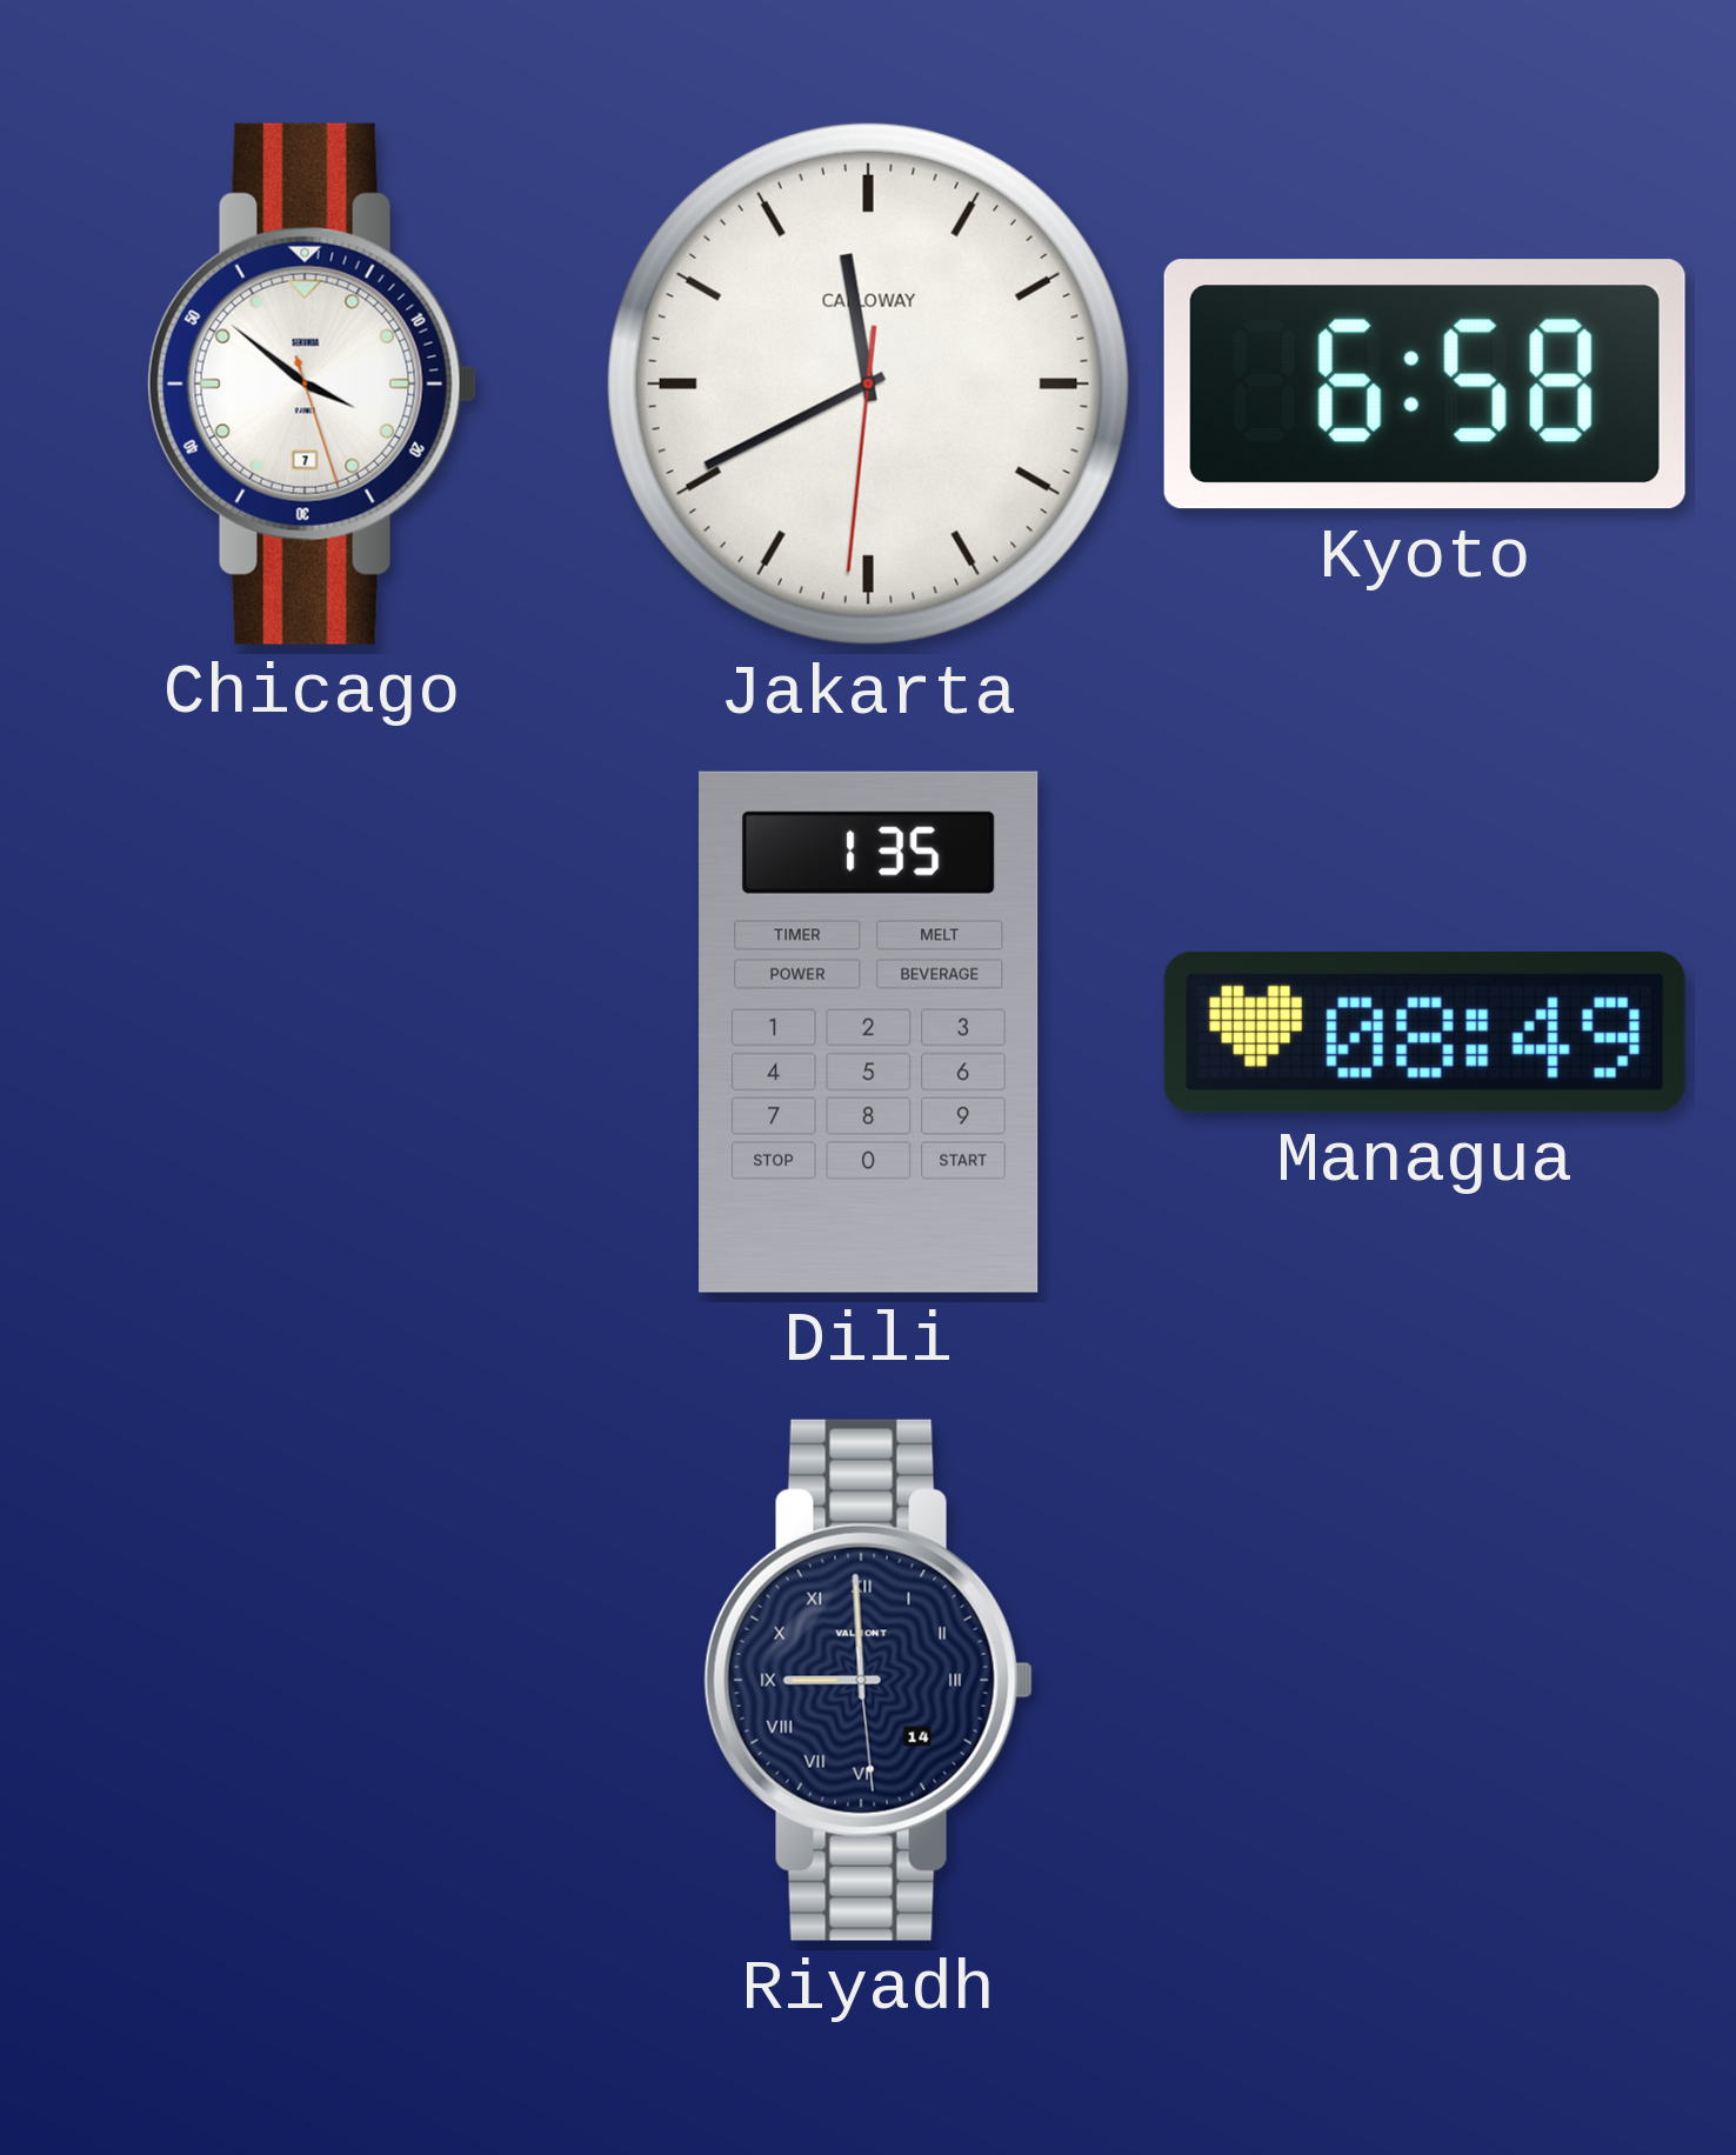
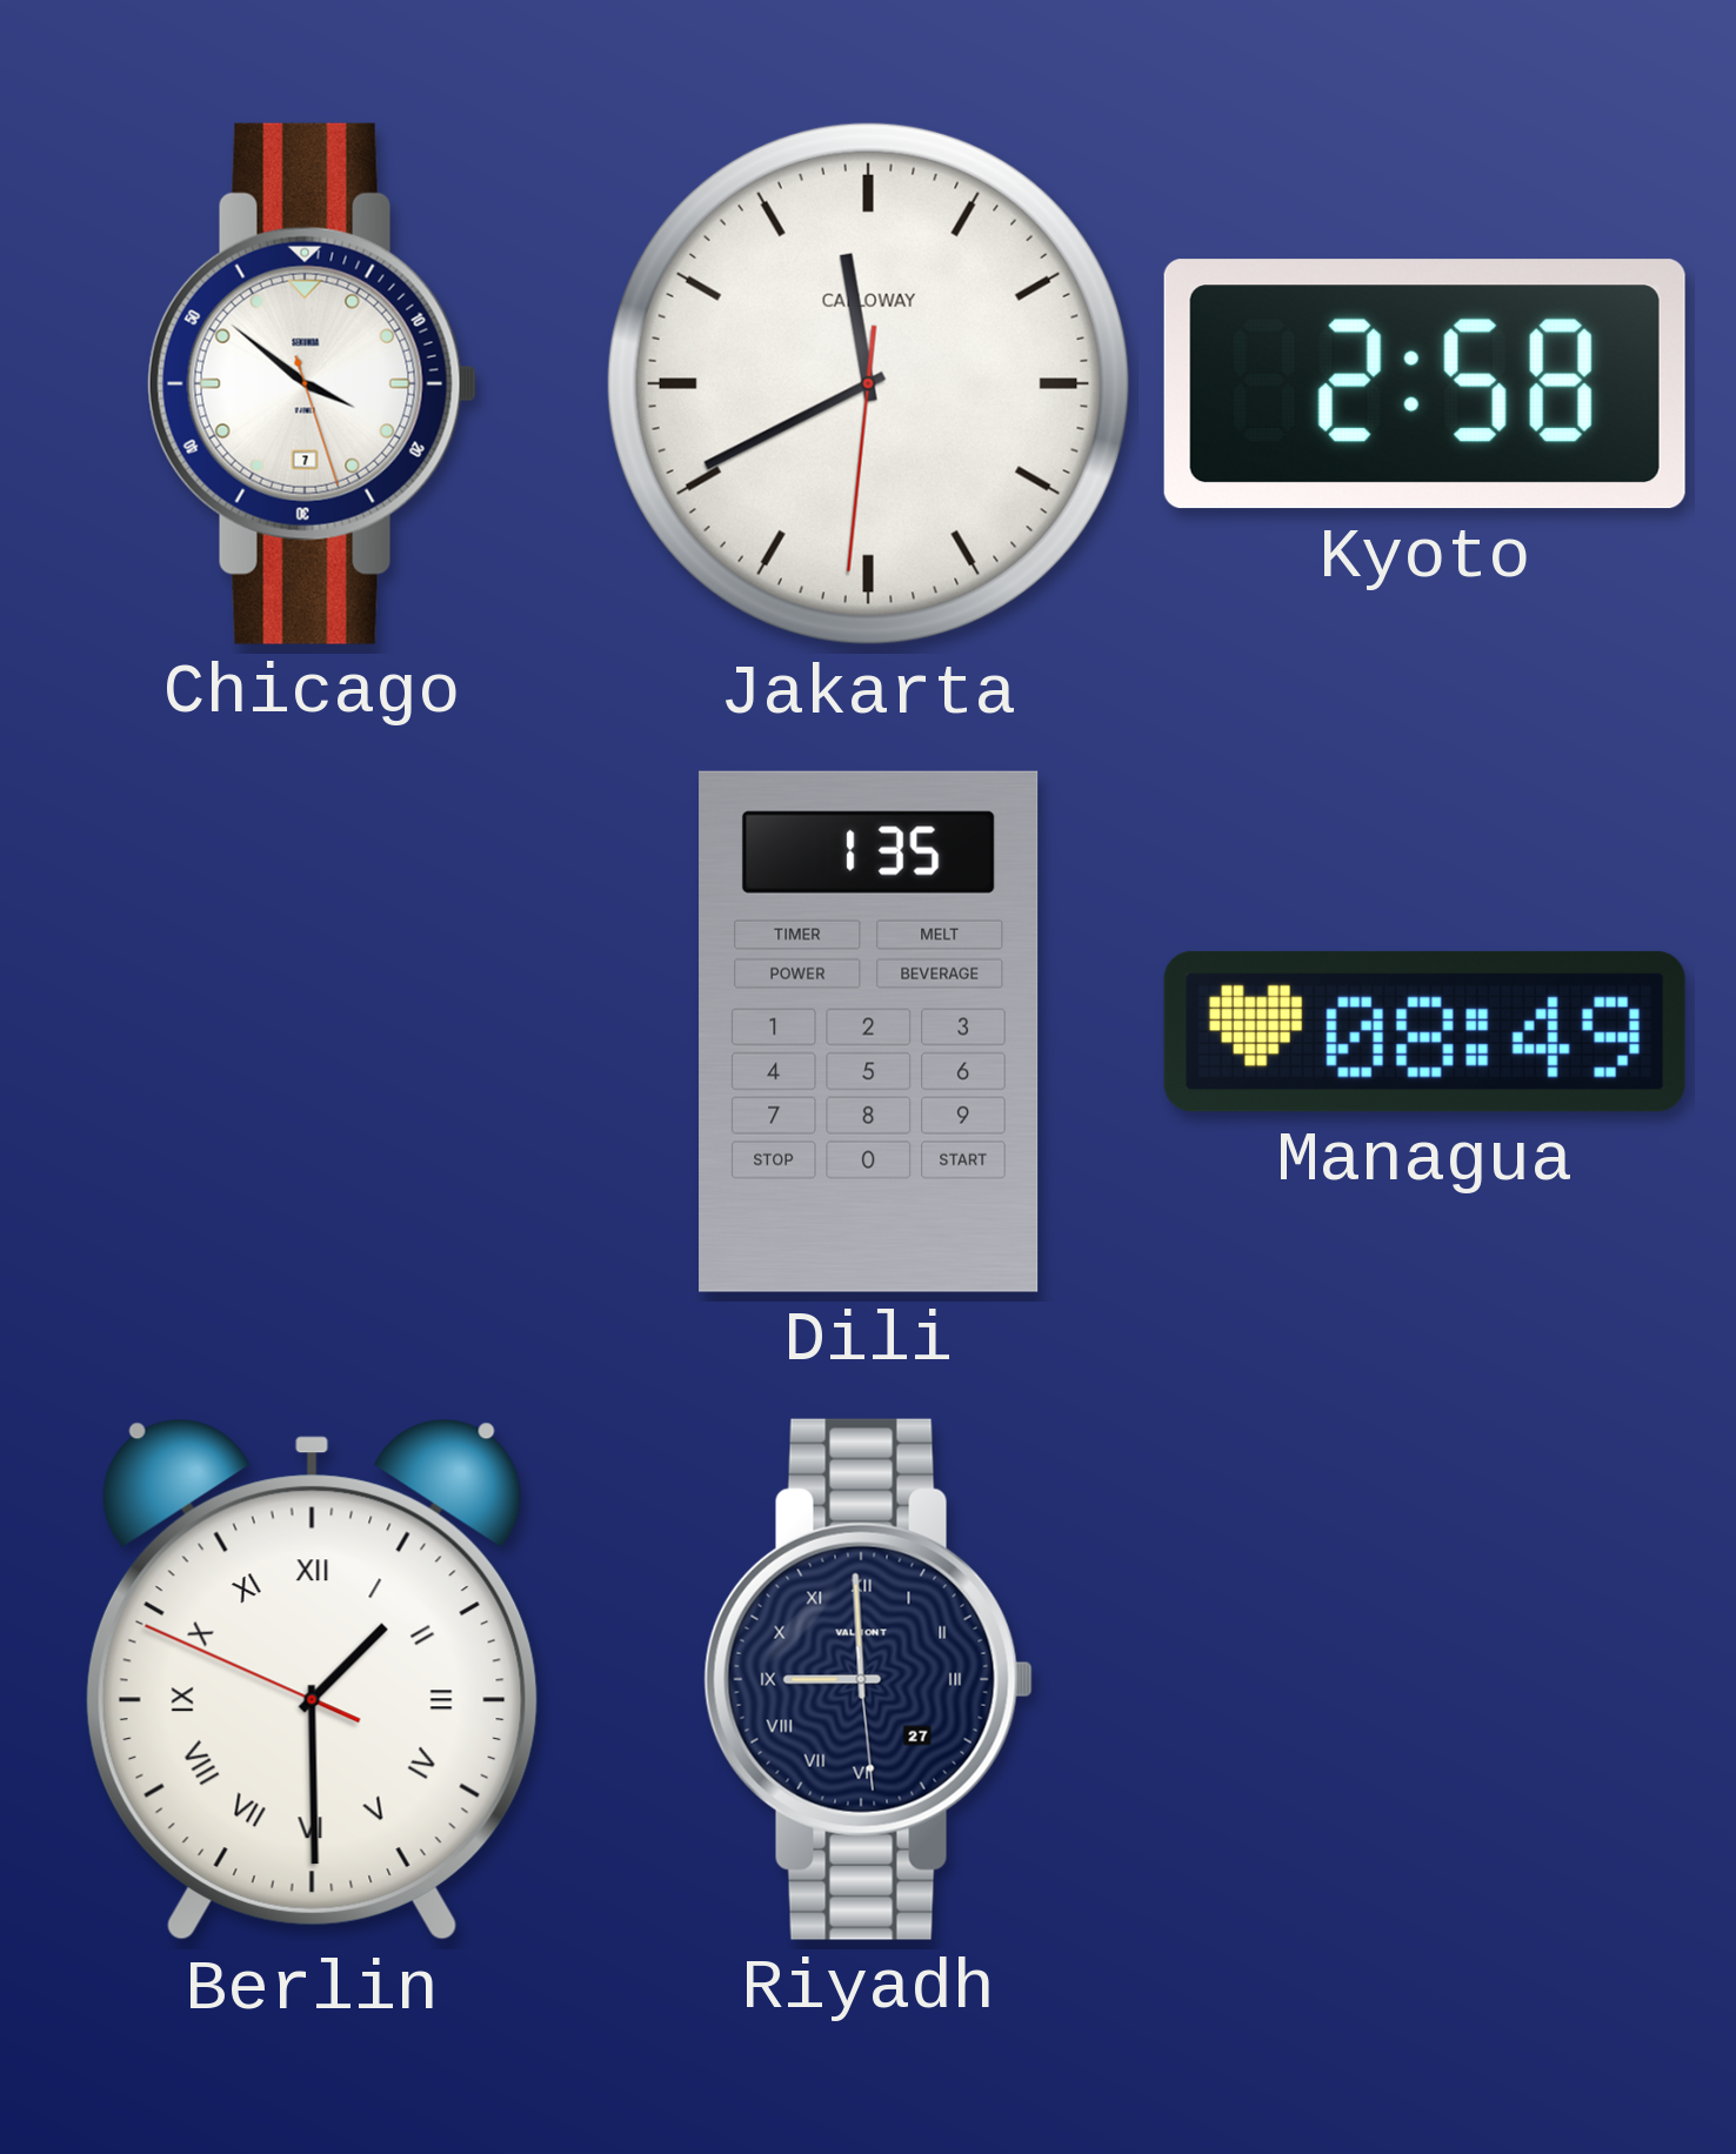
Kyoto: 6:58 -> 2:58
Berlin: none -> 1:29
Riyadh date: 14 -> 27
